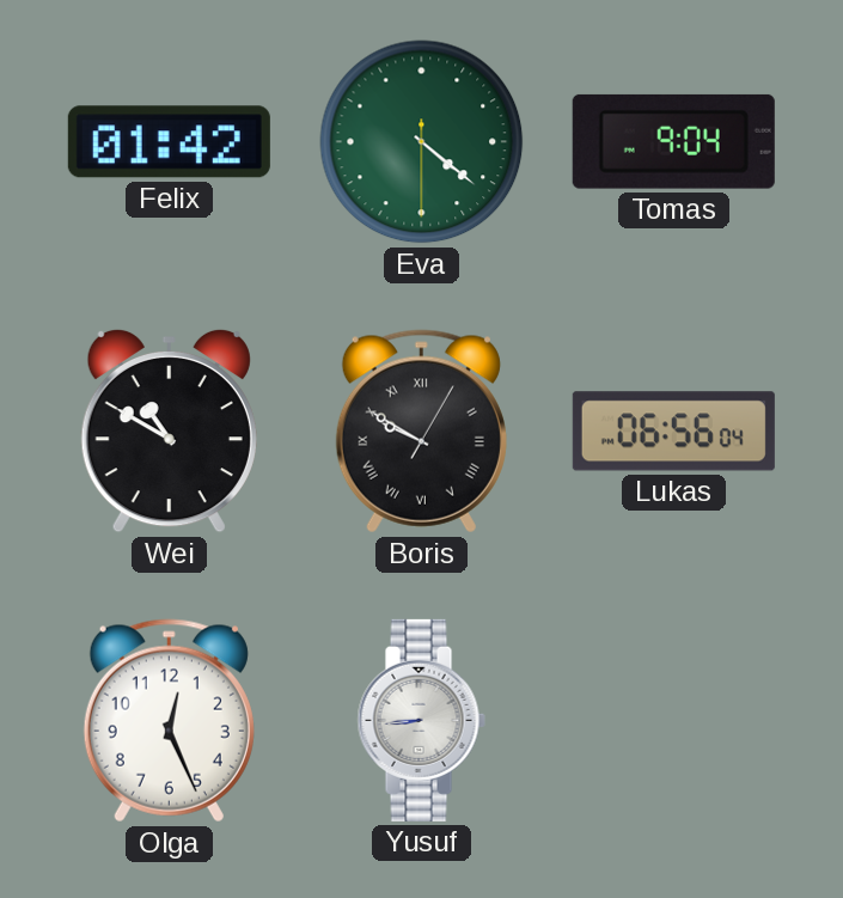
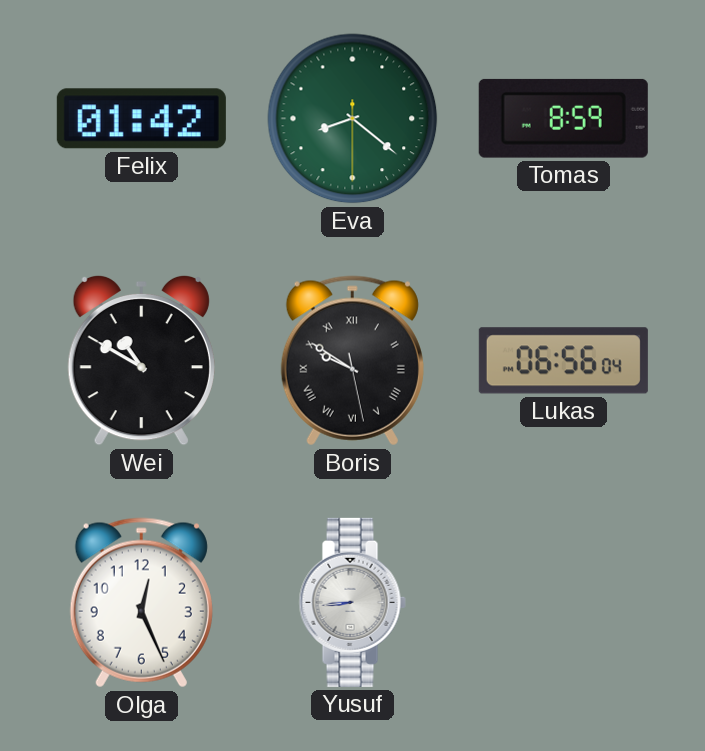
Eva: 4:21 -> 8:21
Tomas: 9:04 -> 8:59
Boris: 9:50:05 -> 9:50:28
